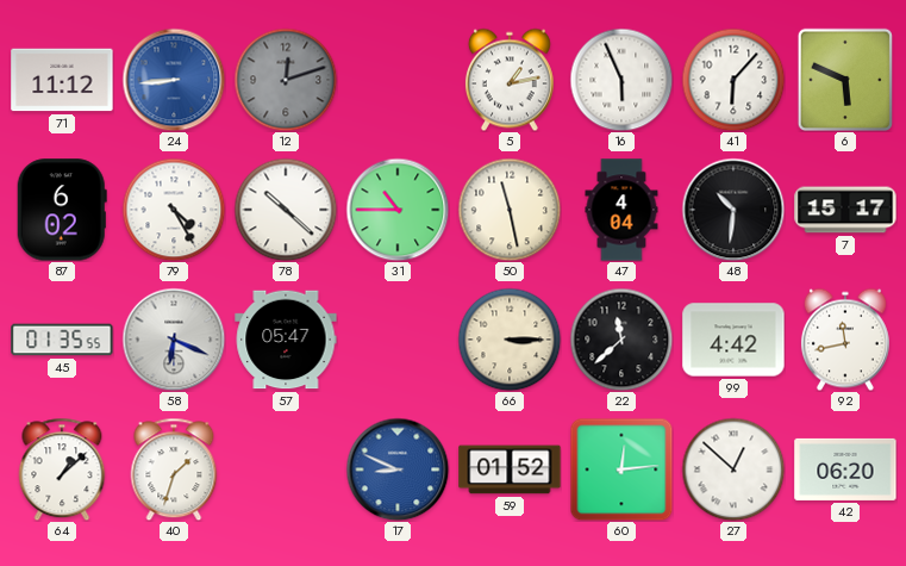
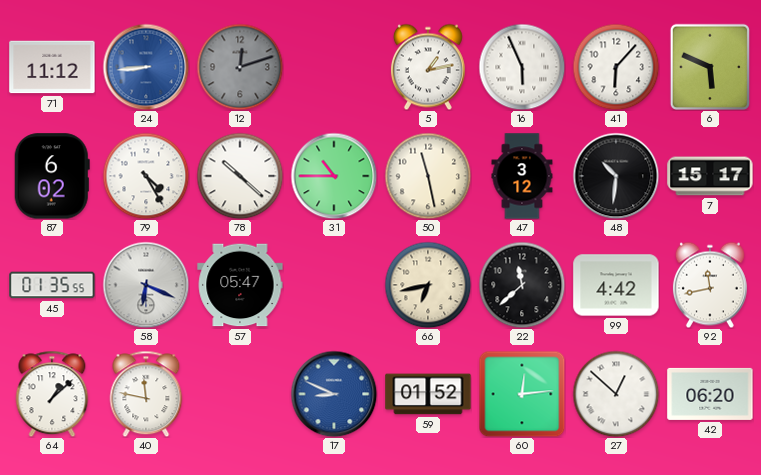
47: 4:04 -> 3:12
66: 3:15 -> 6:43
40: 1:33 -> 11:47
